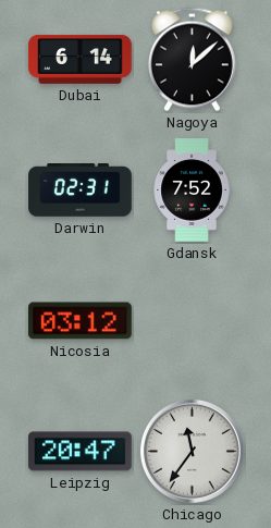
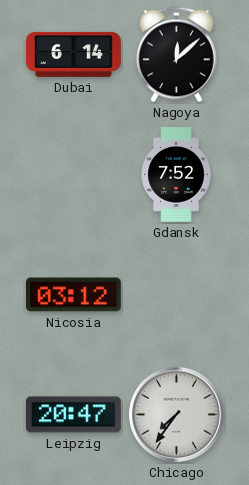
Darwin: 02:31 -> none
Chicago: 11:36 -> 7:36
